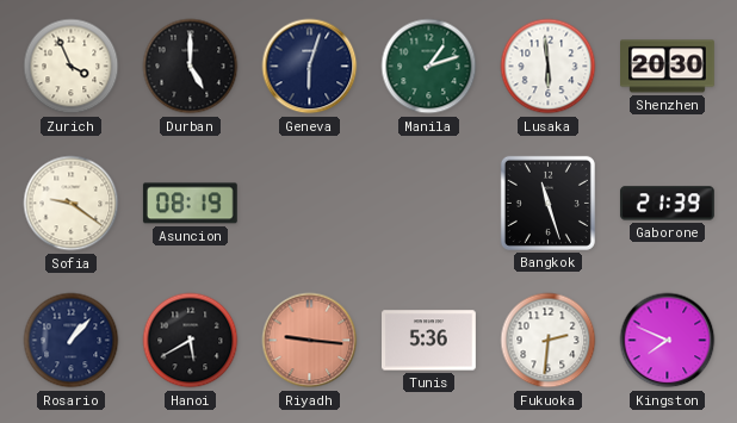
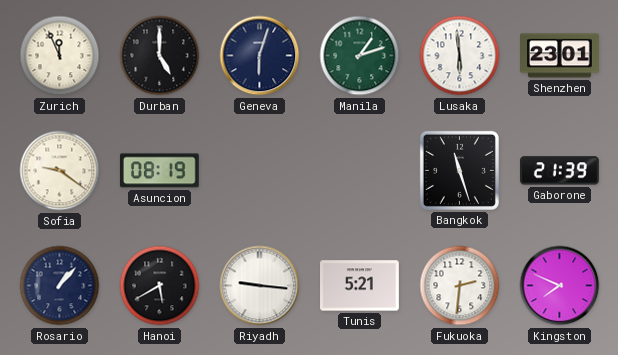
Zurich: 3:56 -> 11:56
Shenzhen: 20:30 -> 23:01
Riyadh dial: salmon -> white
Tunis: 5:36 -> 5:21
